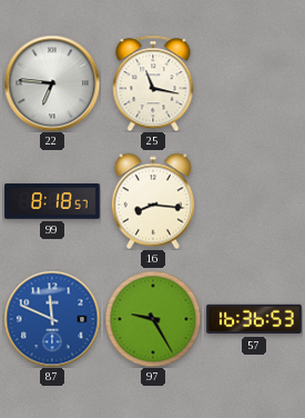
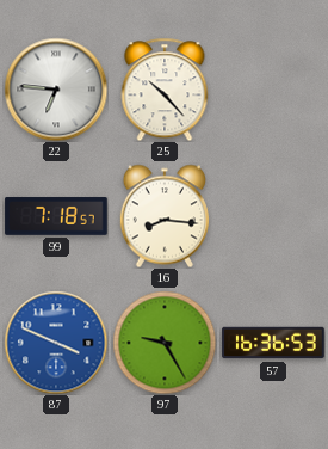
25: 11:17 -> 10:23
99: 8:18 -> 7:18
87: 11:49 -> 3:49
